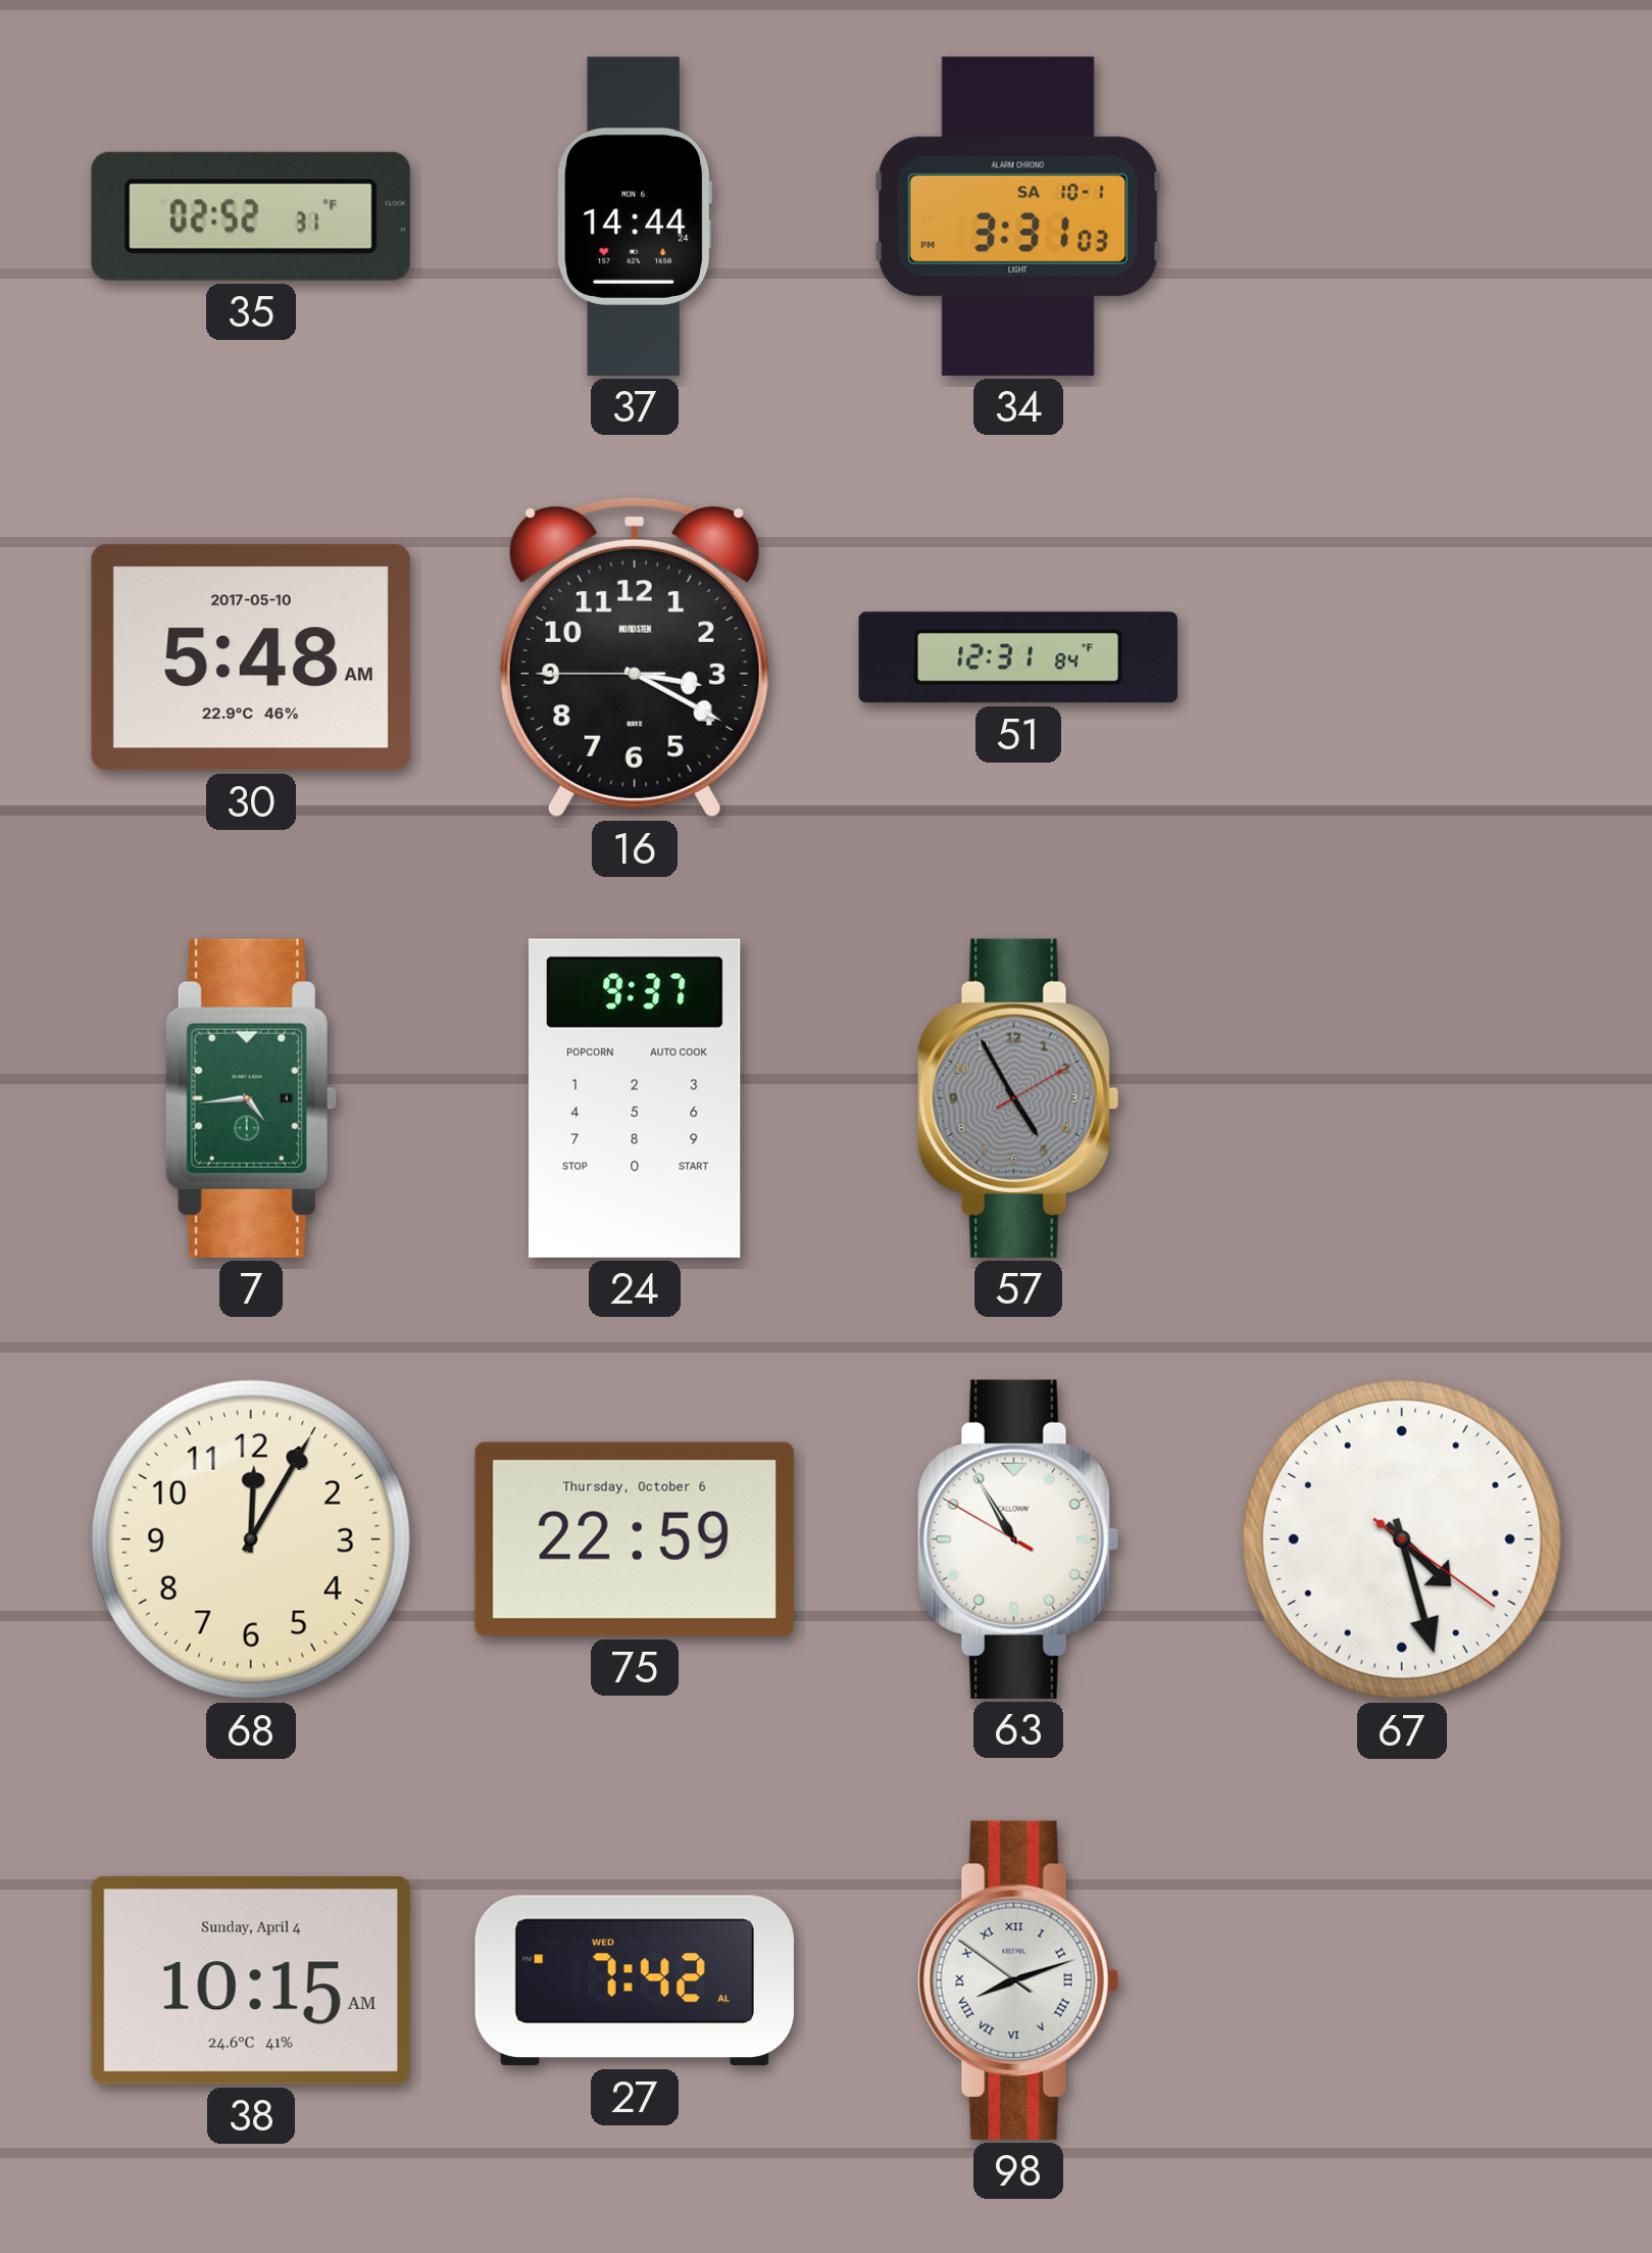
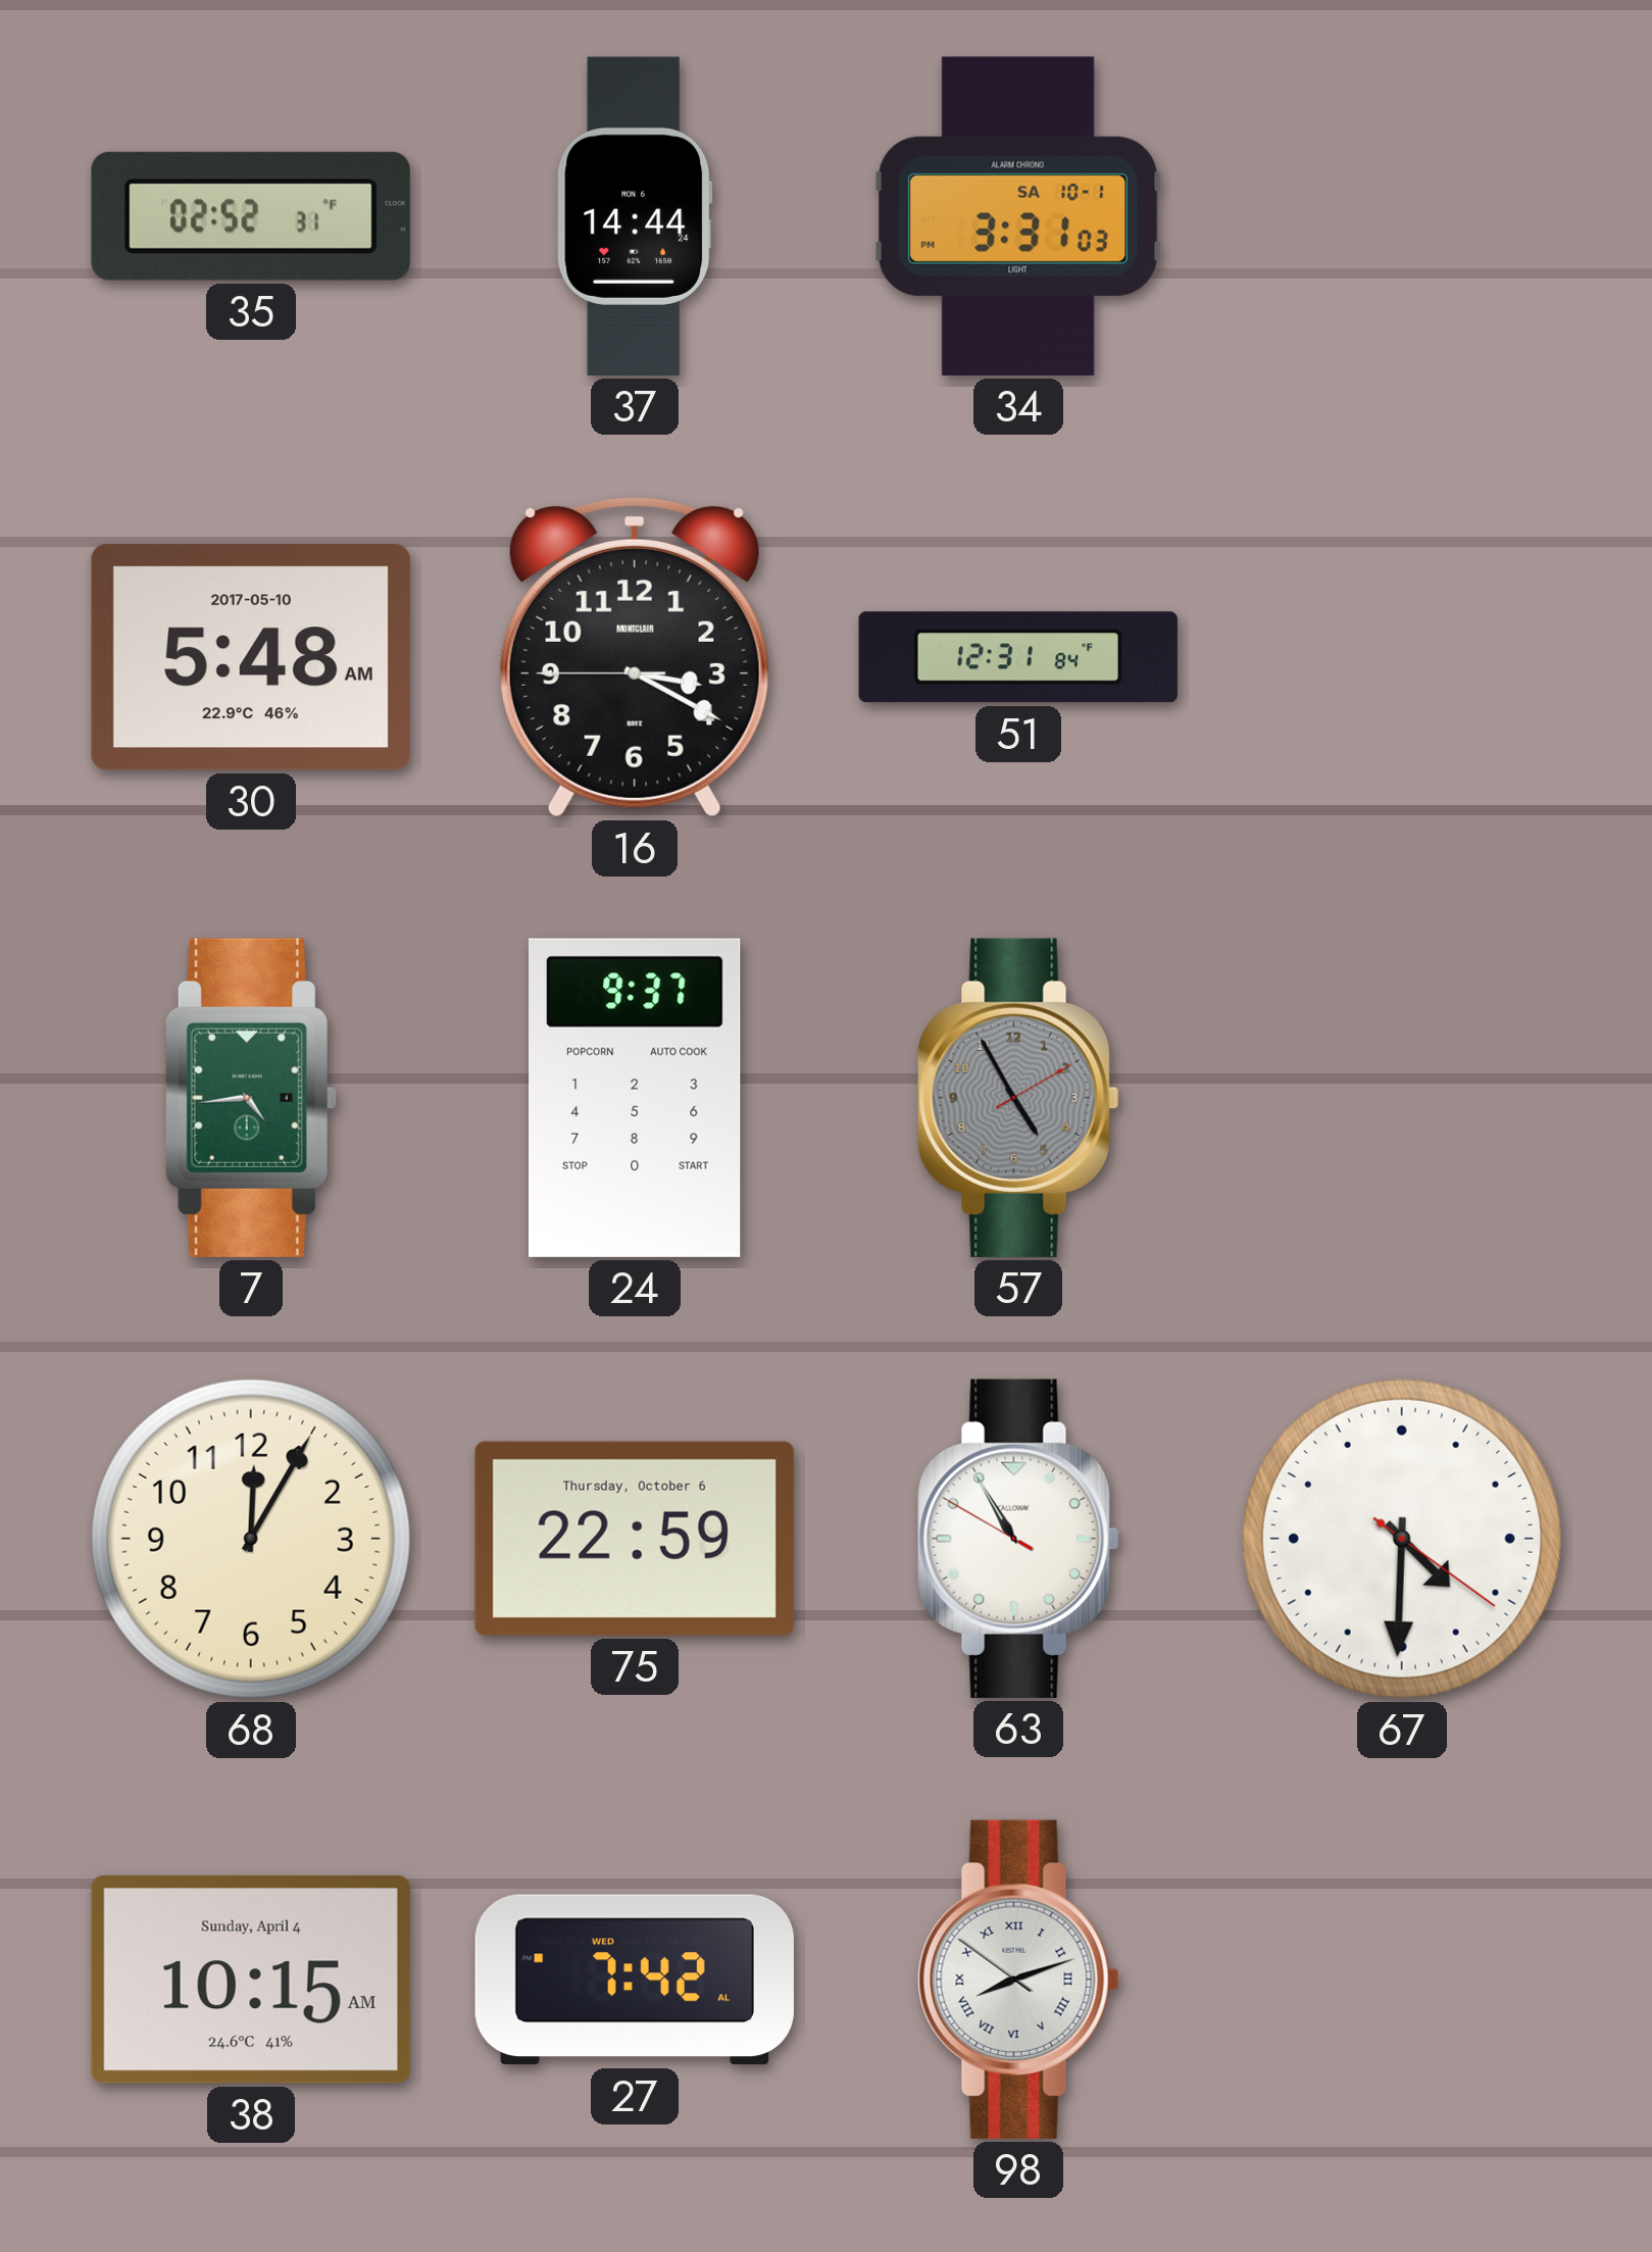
16 brand: NORDSTEN -> MONTCLAIR
67: 4:27 -> 4:30
